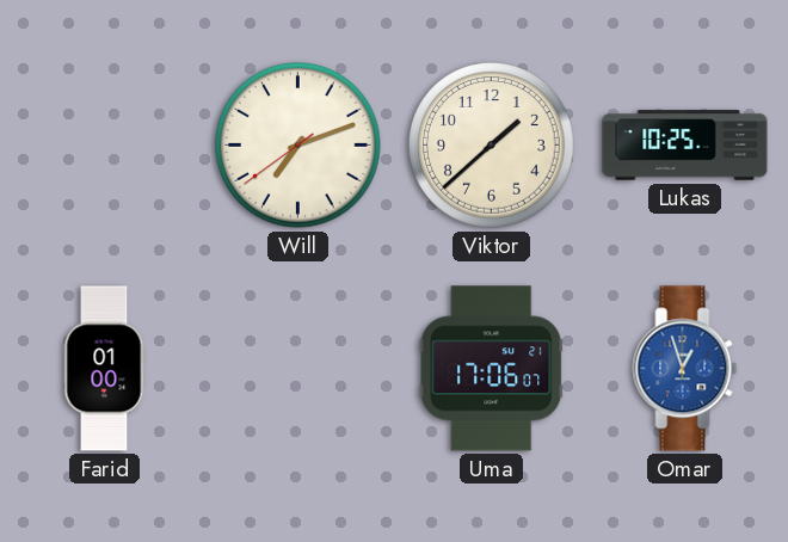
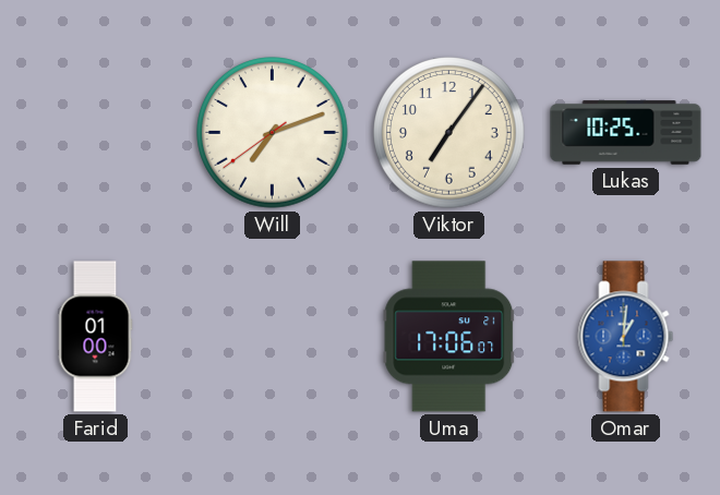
Viktor: 1:38 -> 7:06
Omar: 12:57 -> 1:01
